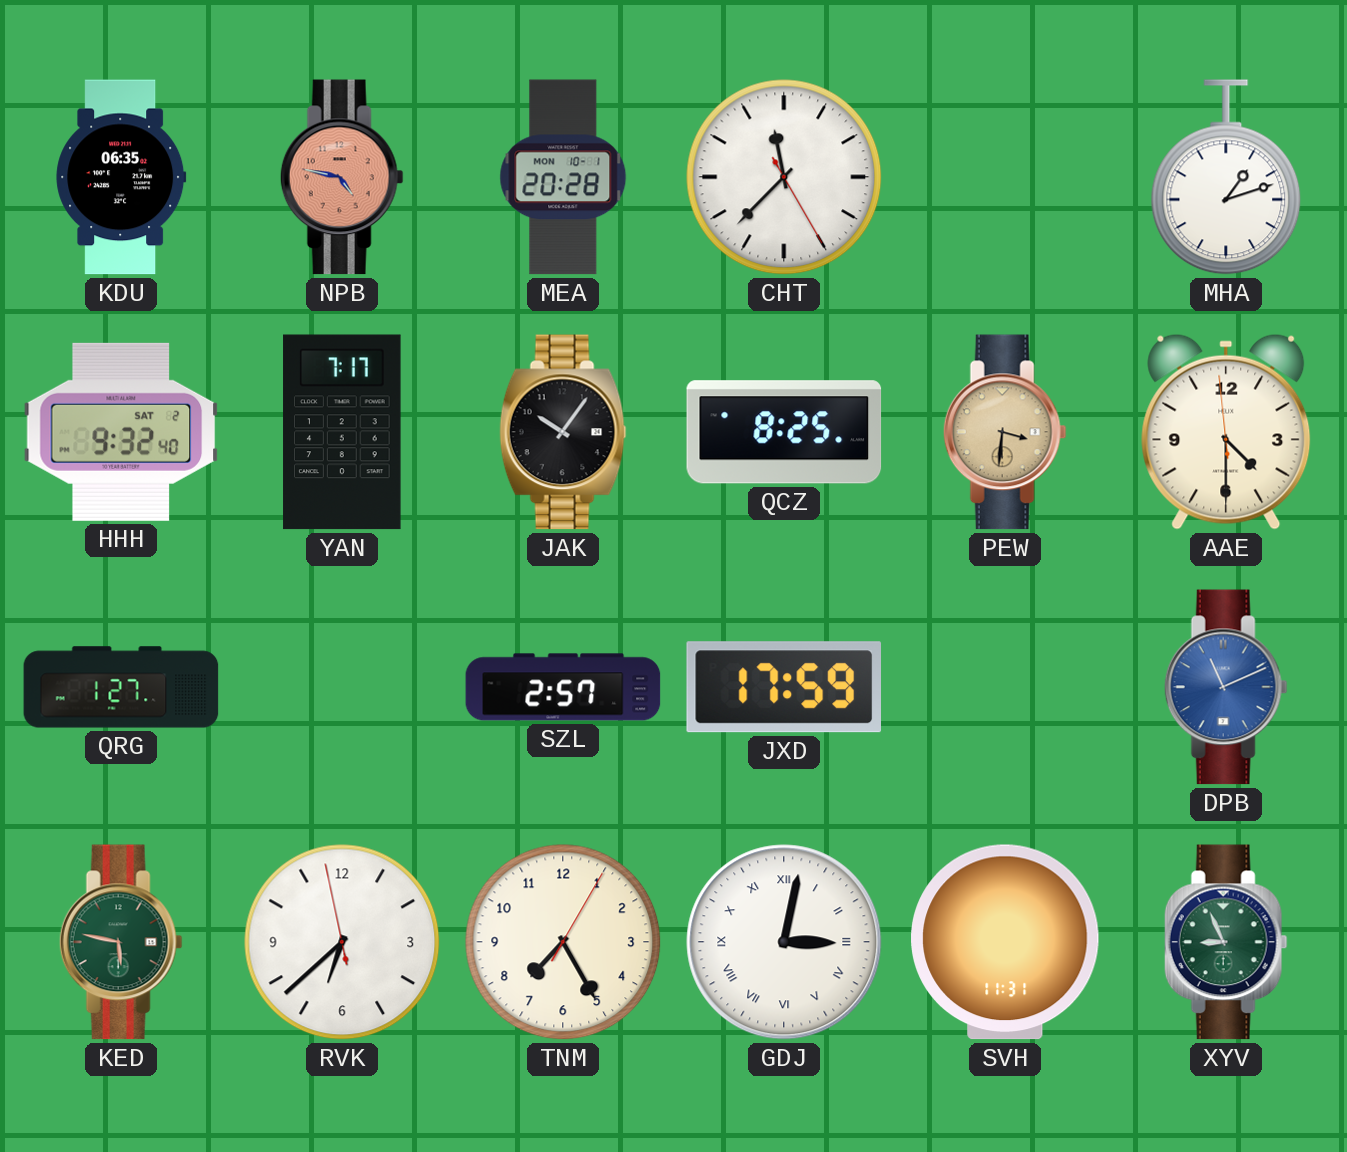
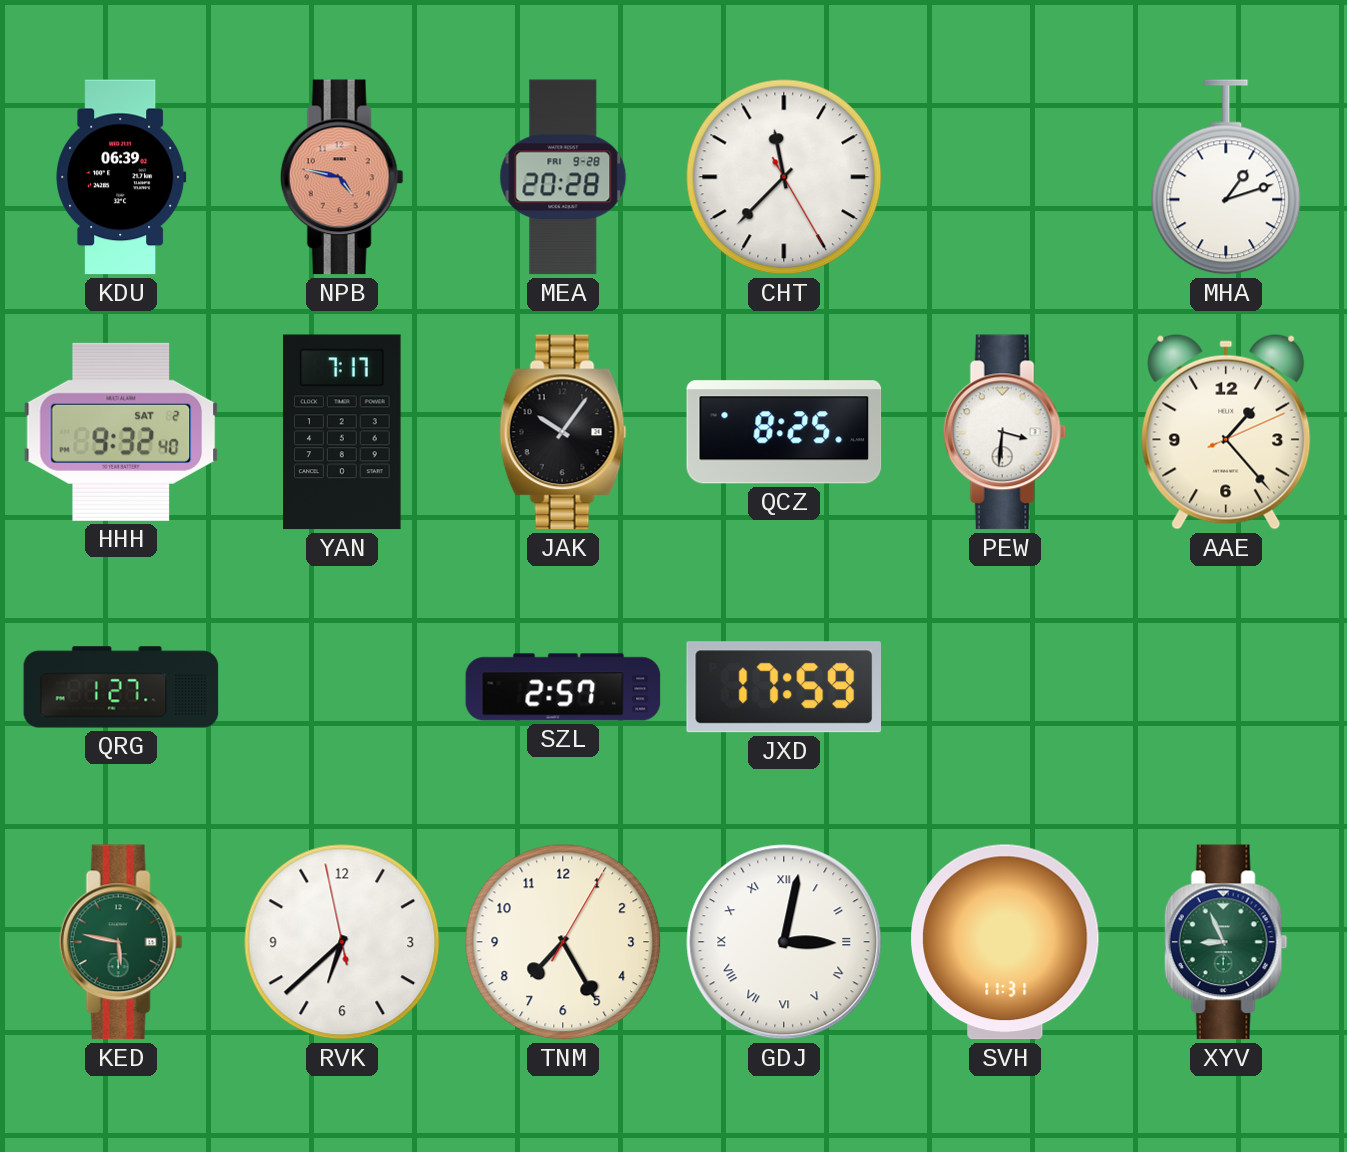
KDU: 06:35 -> 06:39
MEA date: MON 10-1 -> FRI 9-28
PEW dial: champagne -> white
AAE: 4:29 -> 1:23
DPB: 11:11 -> none
